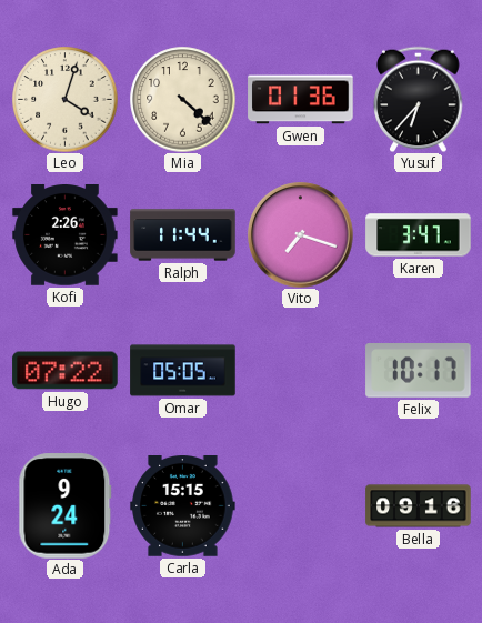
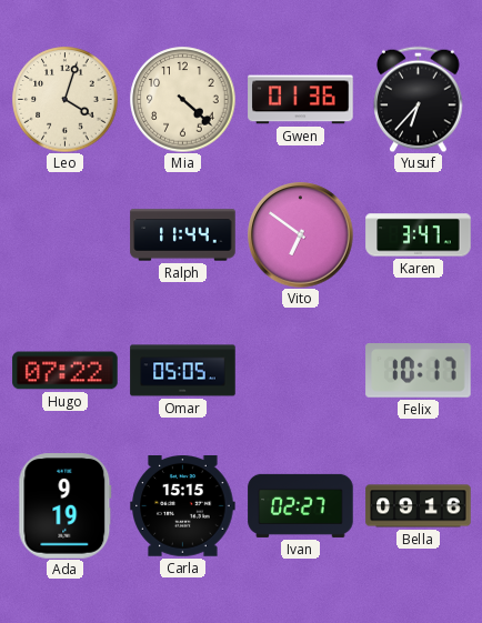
Kofi: 2:26 -> none
Vito: 7:18 -> 6:51
Ada: 9:24 -> 9:19
Ivan: none -> 02:27
